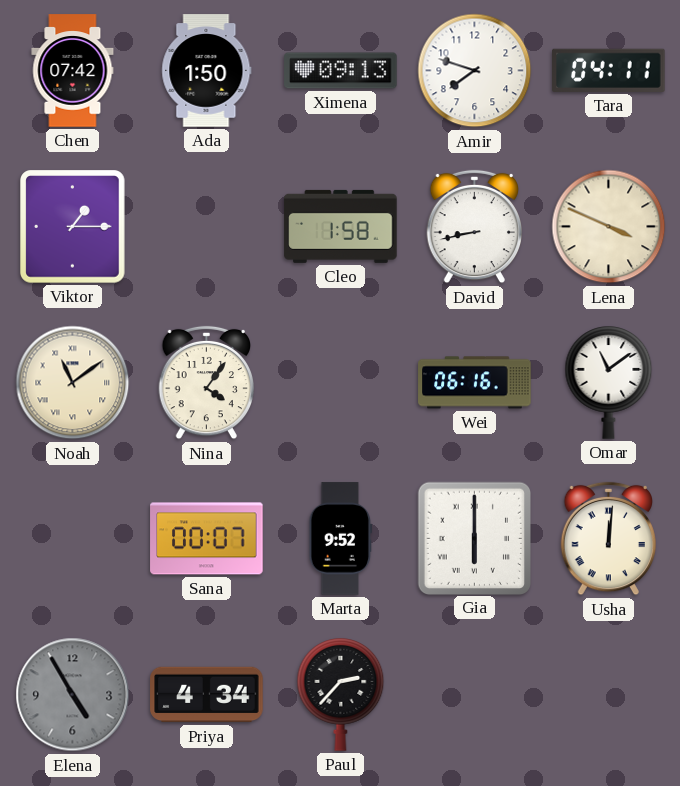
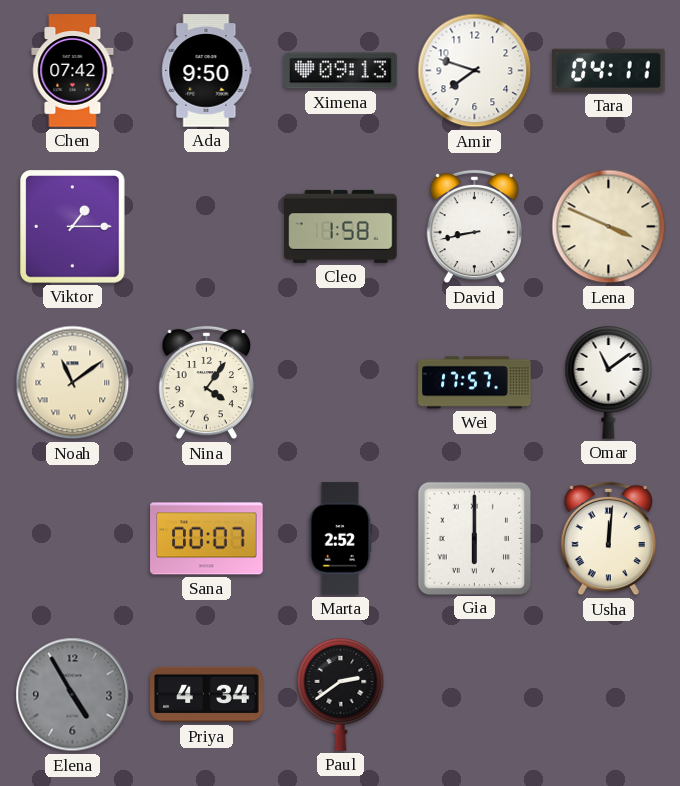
Ada: 1:50 -> 9:50
Wei: 06:16 -> 17:57
Marta: 9:52 -> 2:52
Paul: 2:37 -> 2:39
